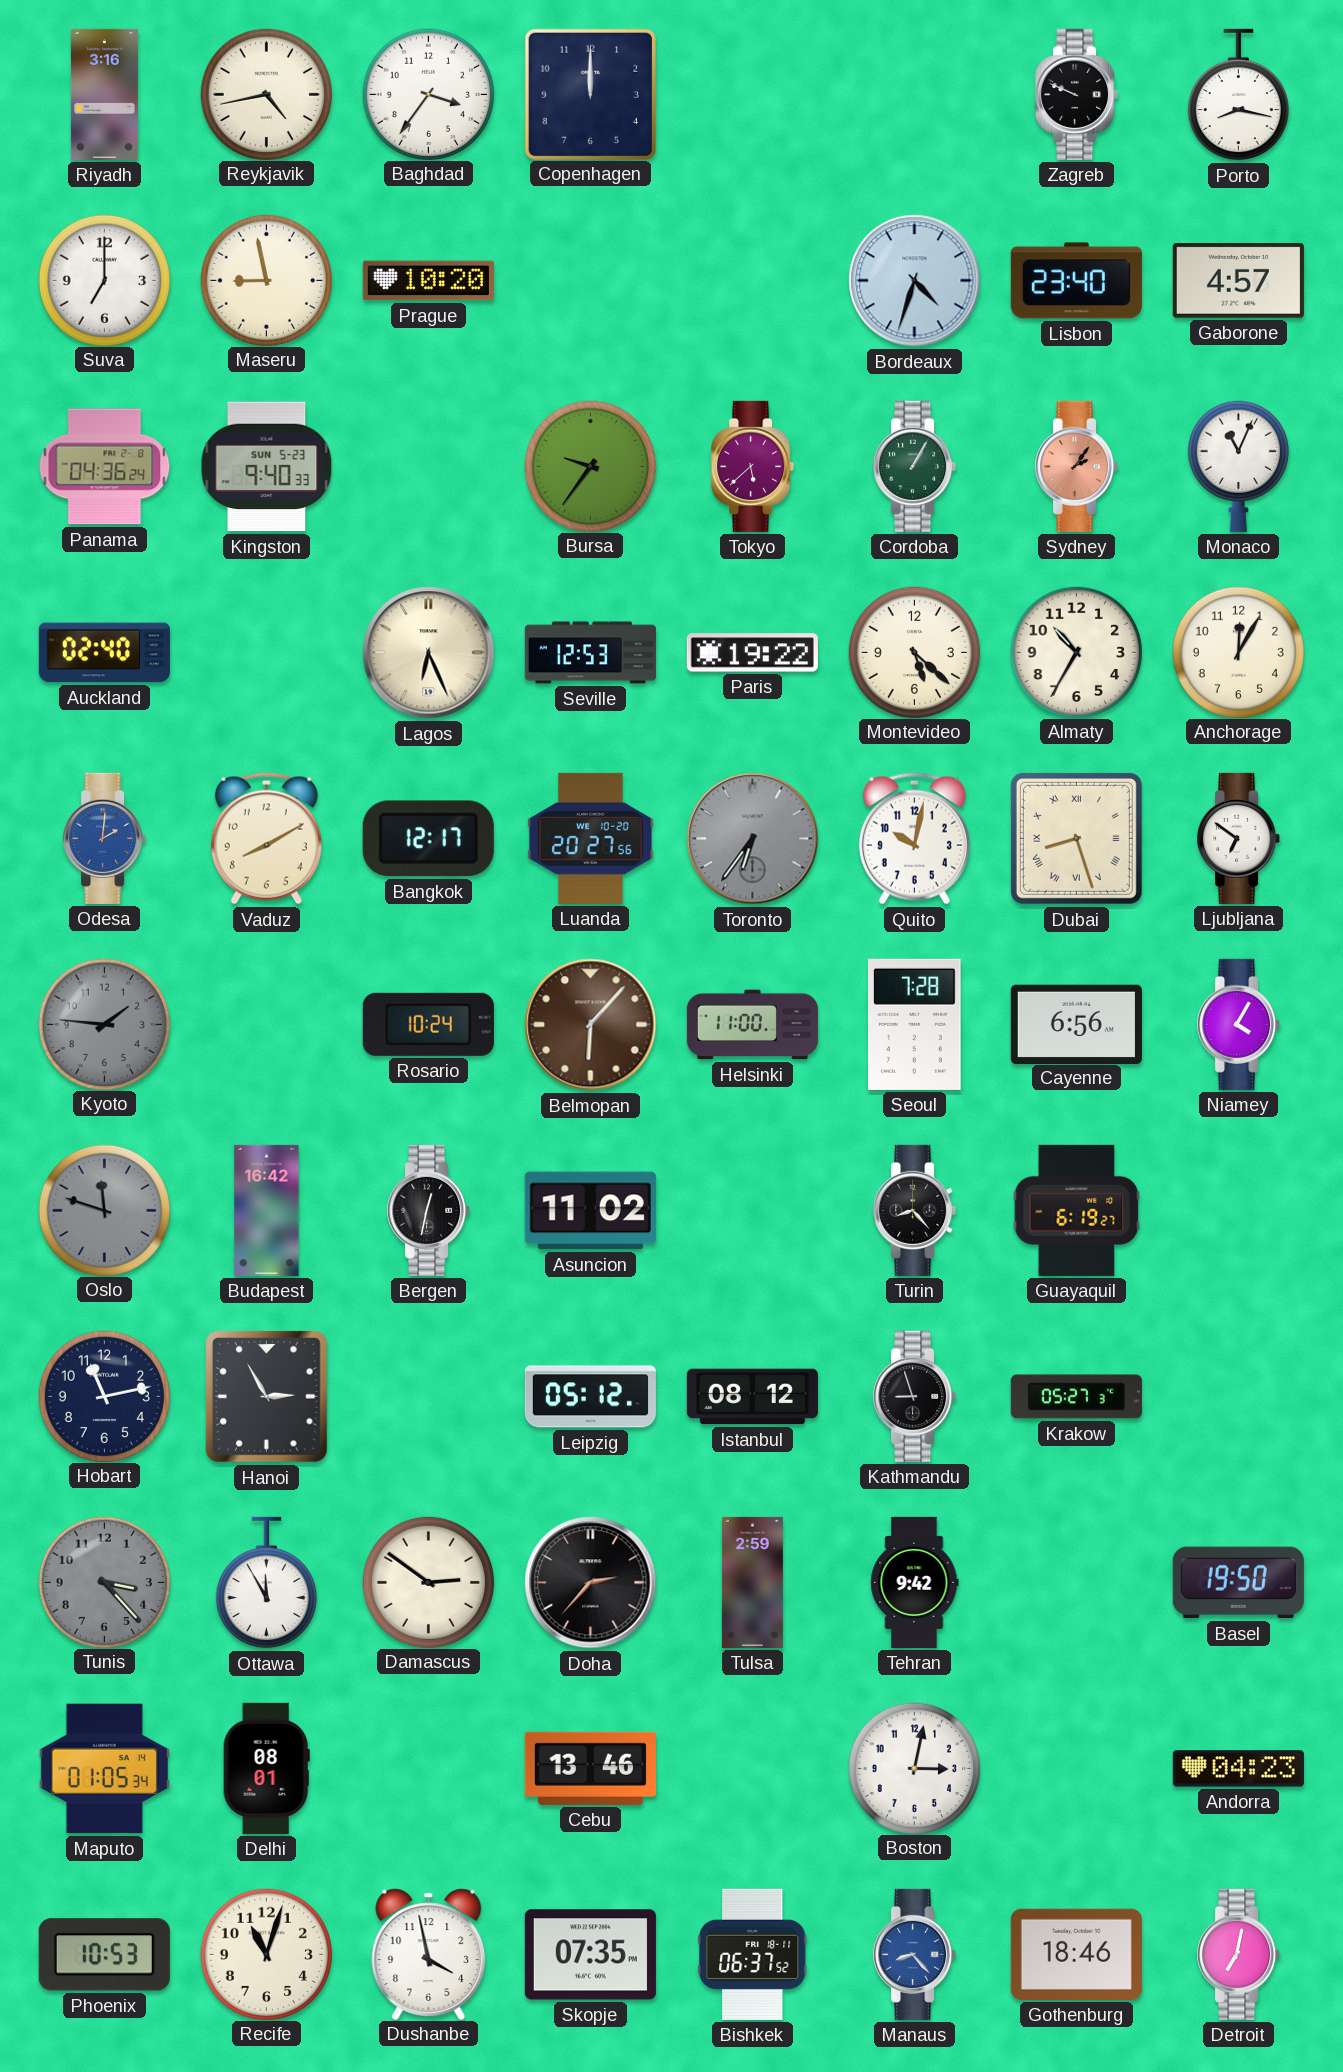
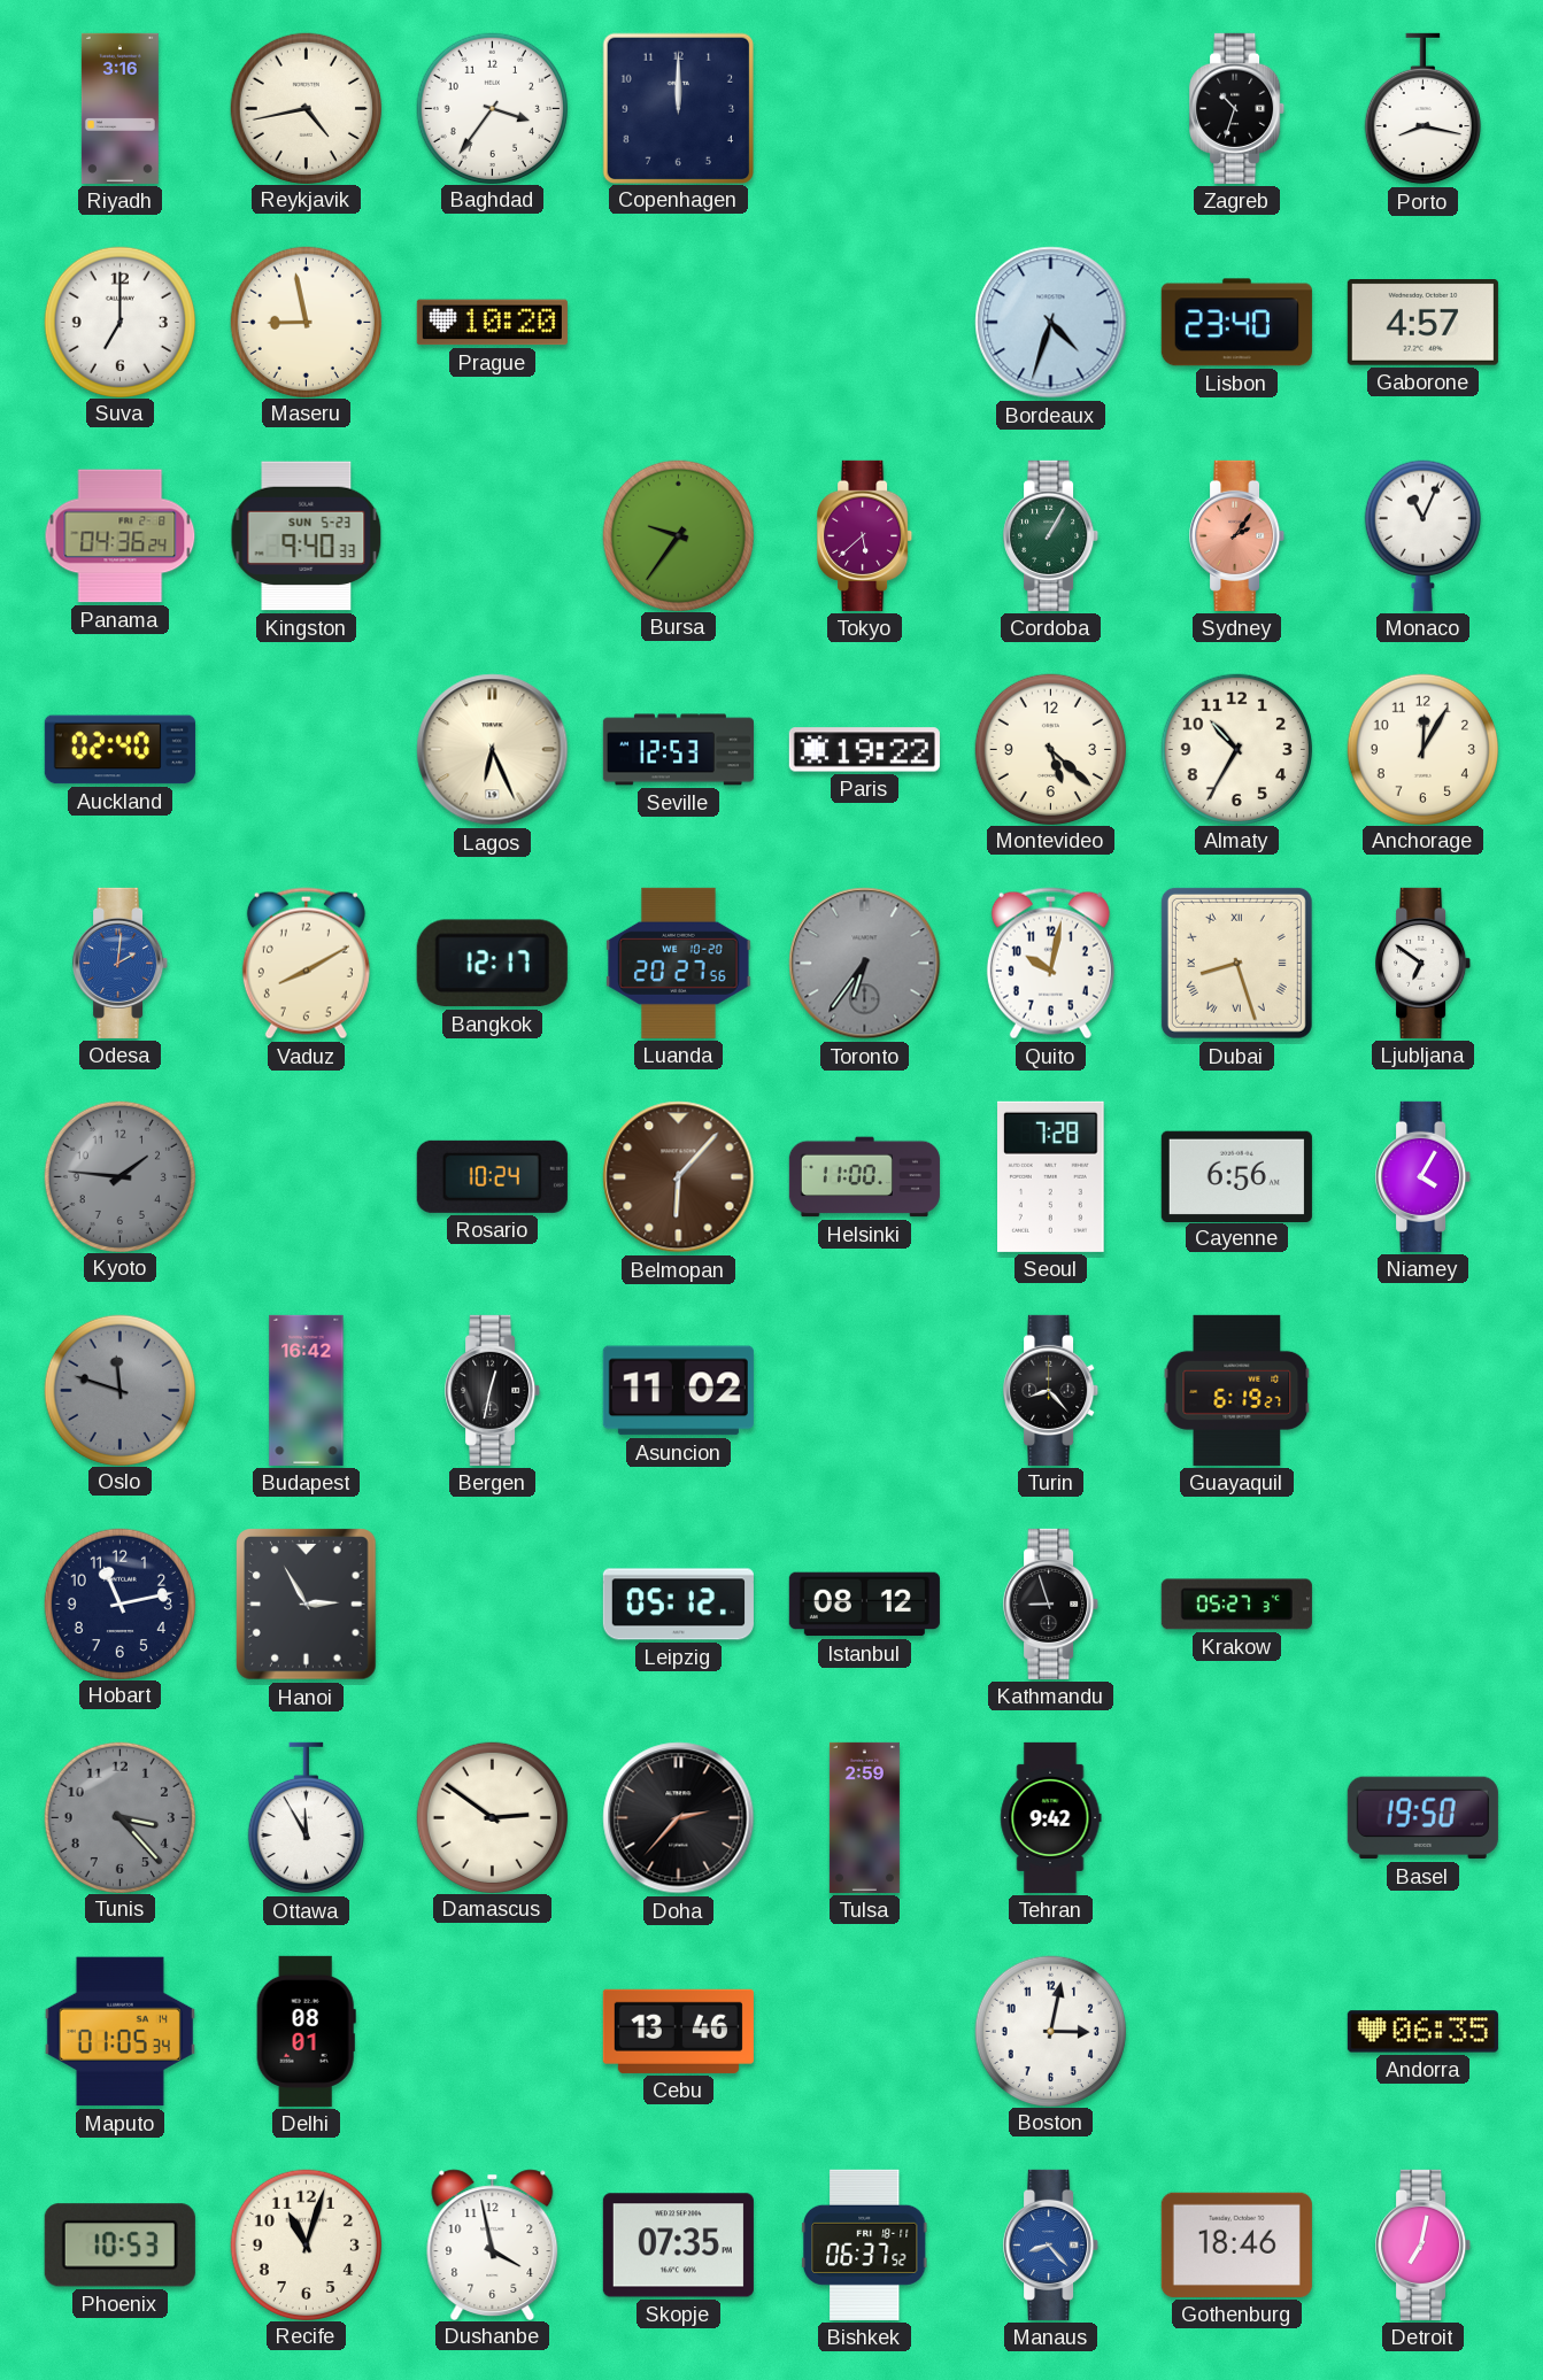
Zagreb: 9:49 -> 10:33
Andorra: 04:23 -> 06:35
